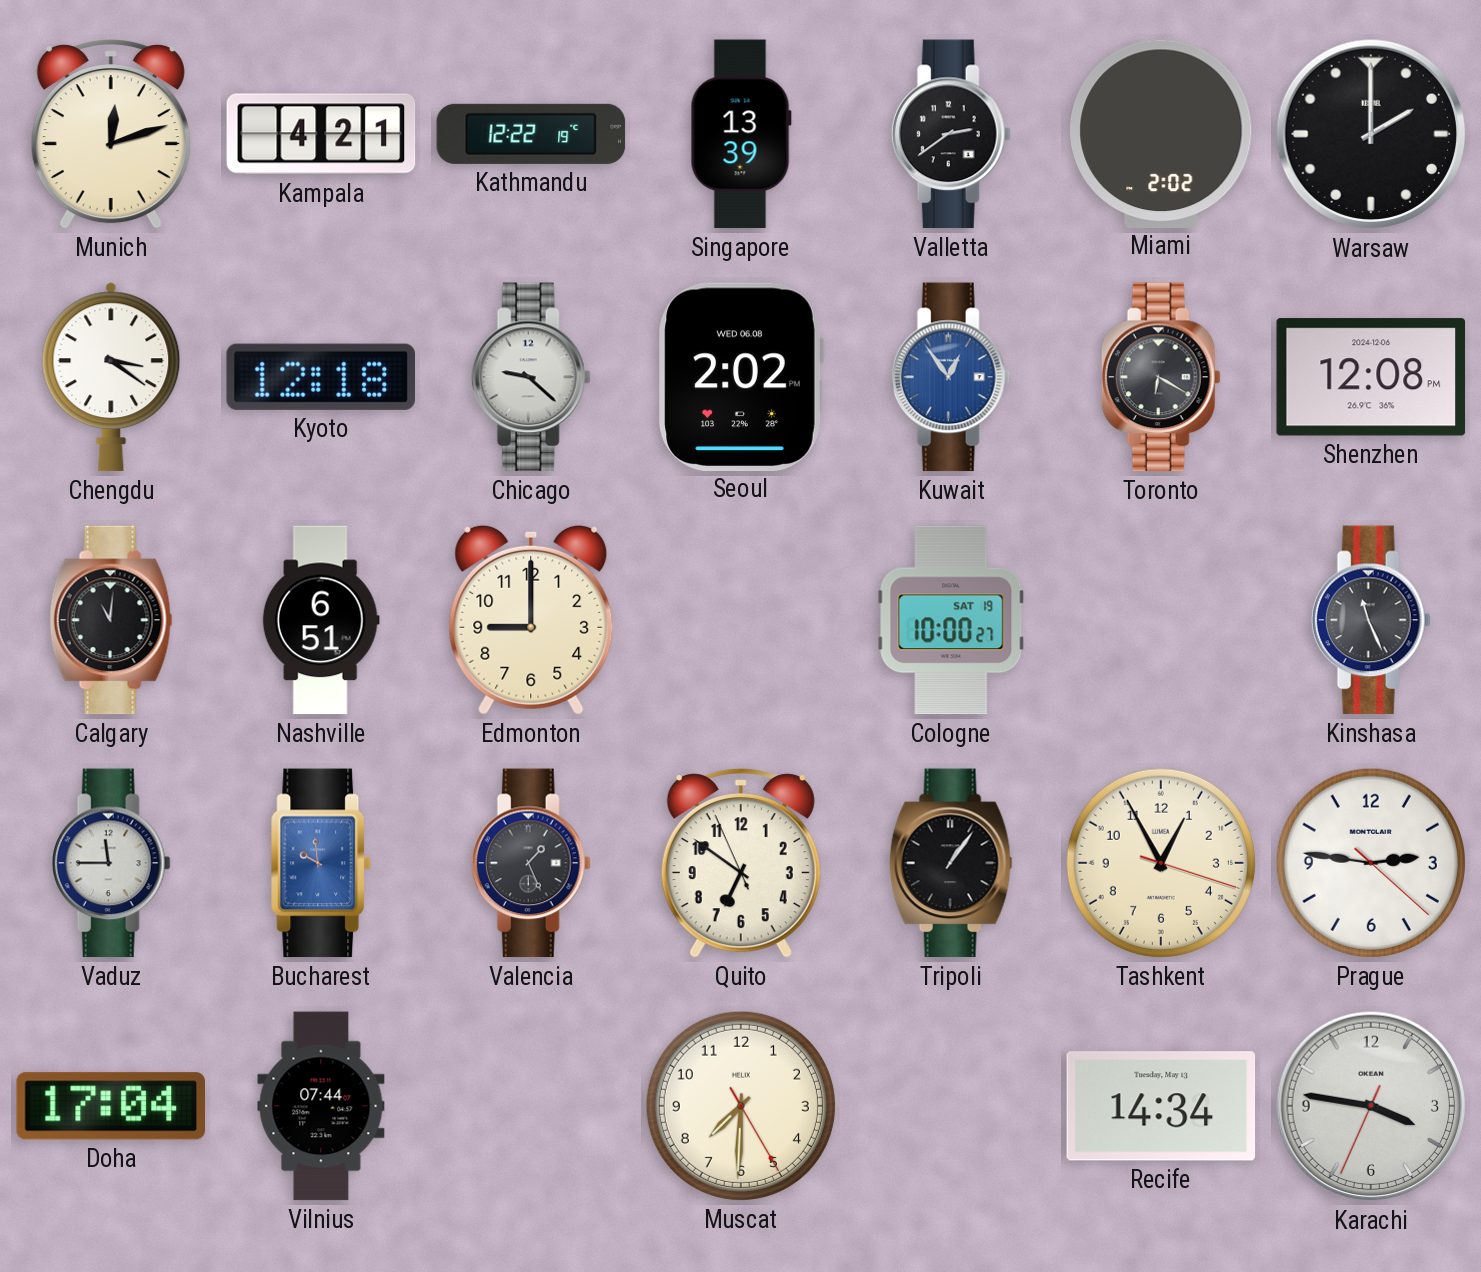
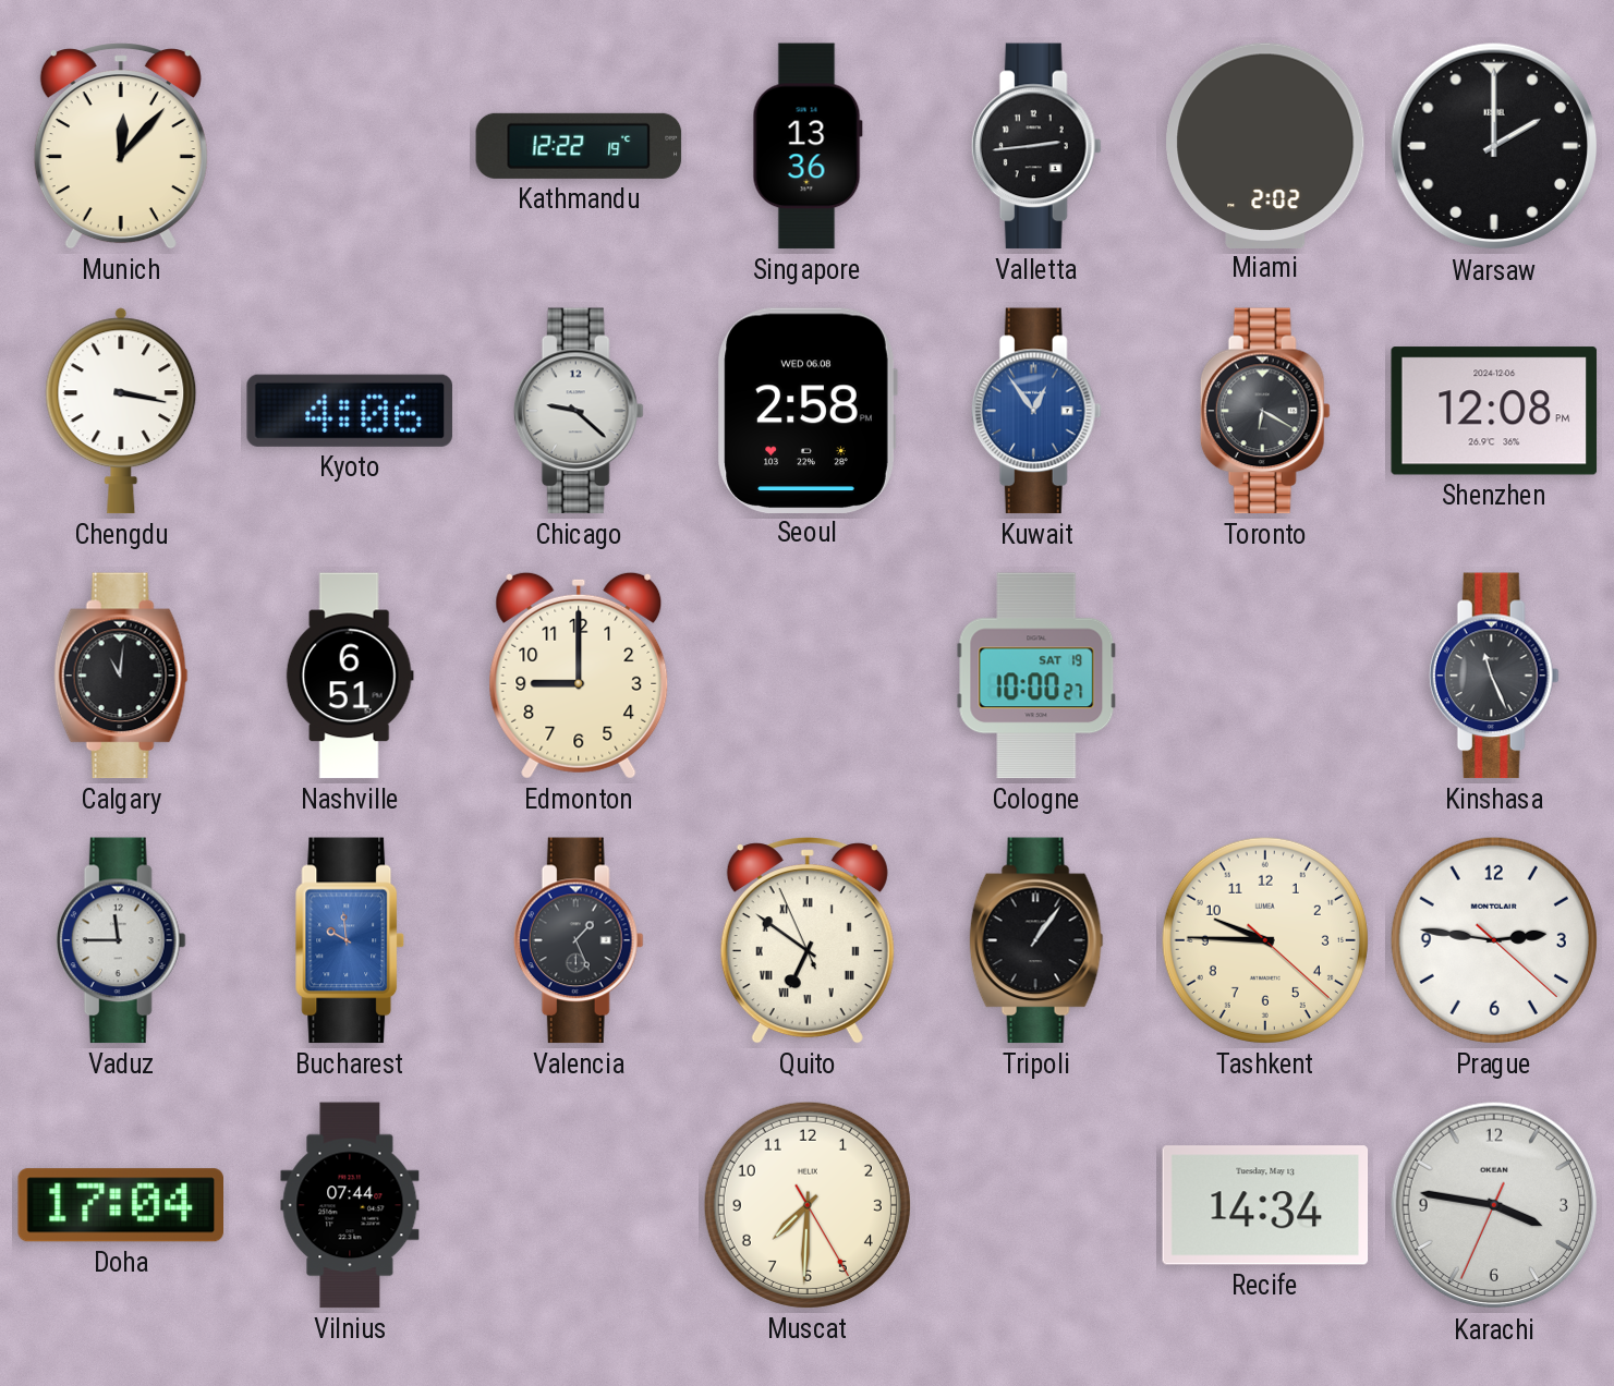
Munich: 12:12 -> 12:07
Kampala: 4:21 -> none
Singapore: 13:39 -> 13:36
Valletta: 2:39 -> 2:44
Chengdu: 3:21 -> 3:17
Kyoto: 12:18 -> 4:06
Seoul: 2:02 -> 2:58
Quito numerals: Arabic -> Roman
Tashkent: 12:55 -> 9:45
